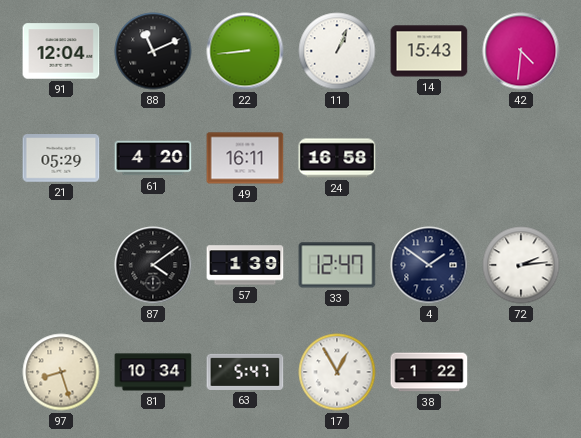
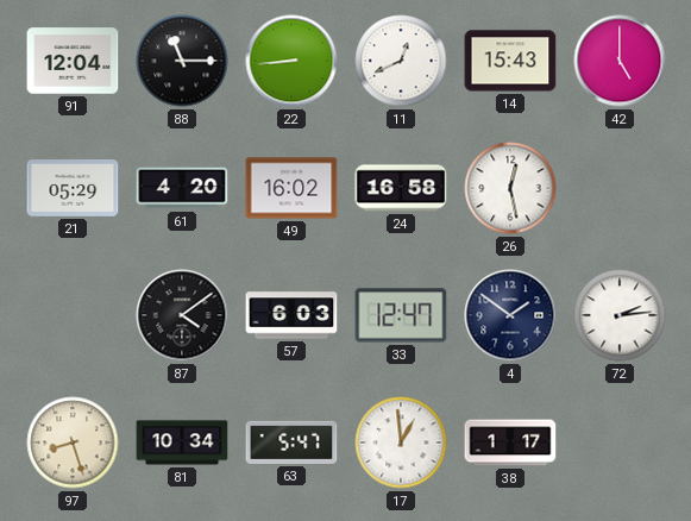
88: 11:11 -> 11:15
11: 1:04 -> 12:41
42: 4:31 -> 5:00
49: 16:11 -> 16:02
26: none -> 12:28
57: 1:39 -> 6:03
17: 12:55 -> 12:59
38: 1:22 -> 1:17
